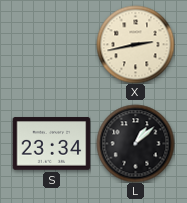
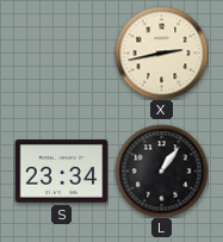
L: 1:08 -> 1:06
